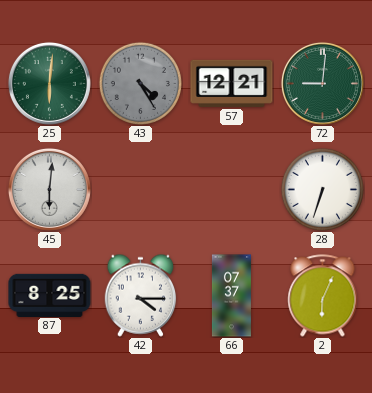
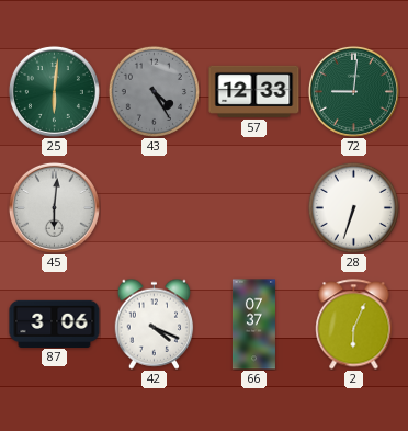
57: 12:21 -> 12:33
87: 8:25 -> 3:06
42: 4:15 -> 4:19
